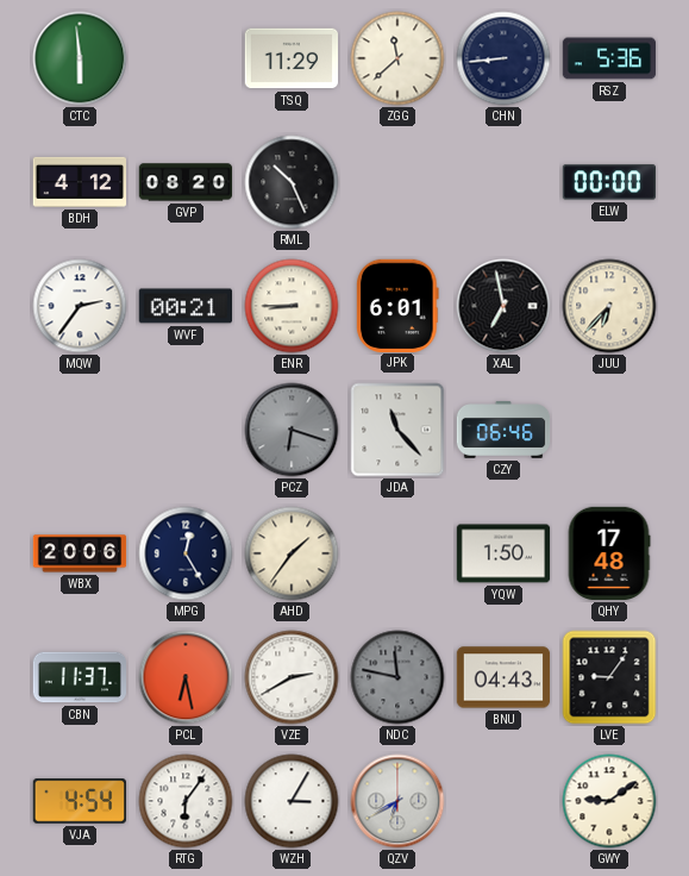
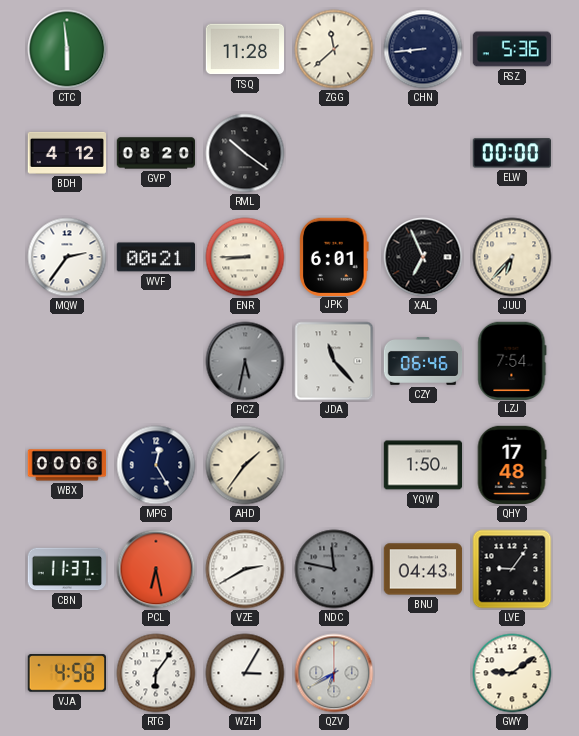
TSQ: 11:29 -> 11:28
RML: 10:26 -> 10:21
XAL: 6:58 -> 6:56
PCZ: 6:18 -> 5:32
LZJ: none -> 7:54
WBX: 20:06 -> 00:06
VJA: 4:54 -> 4:58
